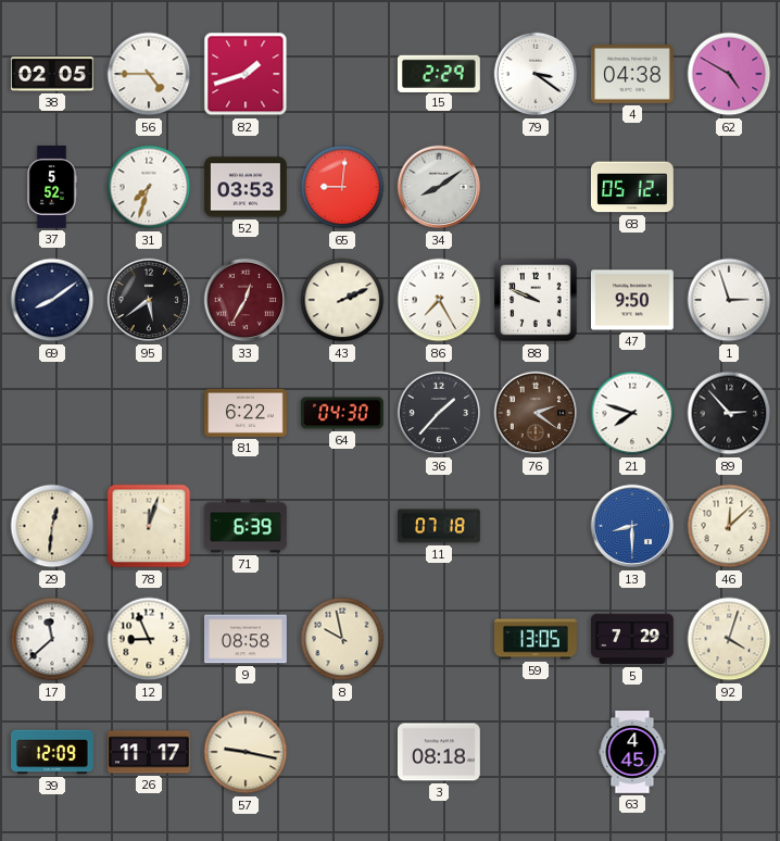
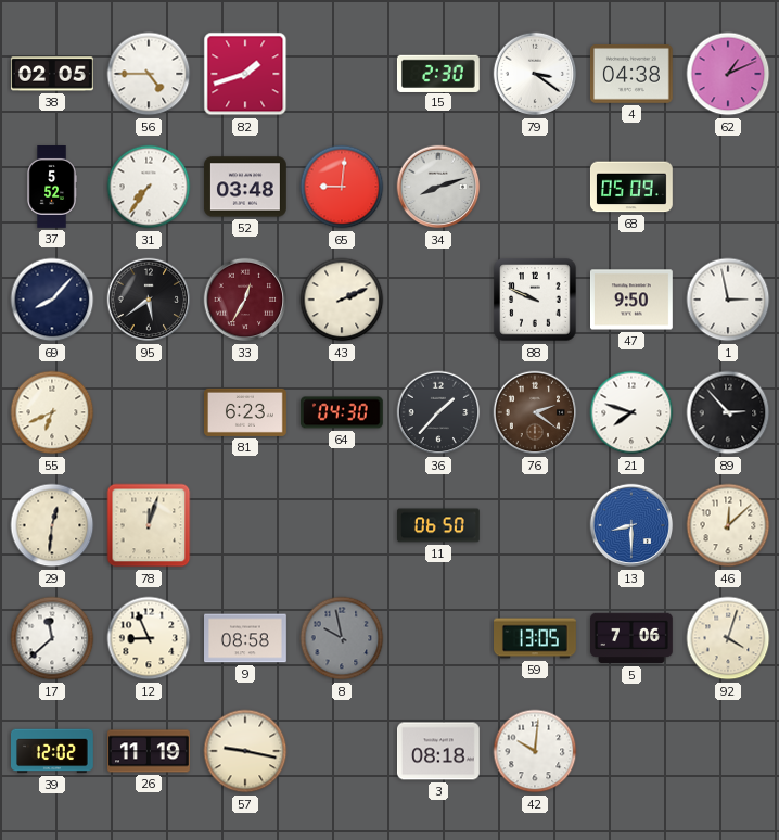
15: 2:29 -> 2:30
62: 4:50 -> 1:11
31: 7:33 -> 7:36
52: 03:53 -> 03:48
34: 8:09 -> 8:12
68: 05:12 -> 05:09
69: 8:09 -> 8:07
86: 7:25 -> none
1: 2:57 -> 2:58
55: none -> 6:41
81: 6:22 -> 6:23
71: 6:39 -> none
11: 07:18 -> 06:50
8 dial: cream -> grey
5: 7:29 -> 7:06
39: 12:09 -> 12:02
26: 11:17 -> 11:19
42: none -> 10:01
63: 4:45 -> none
